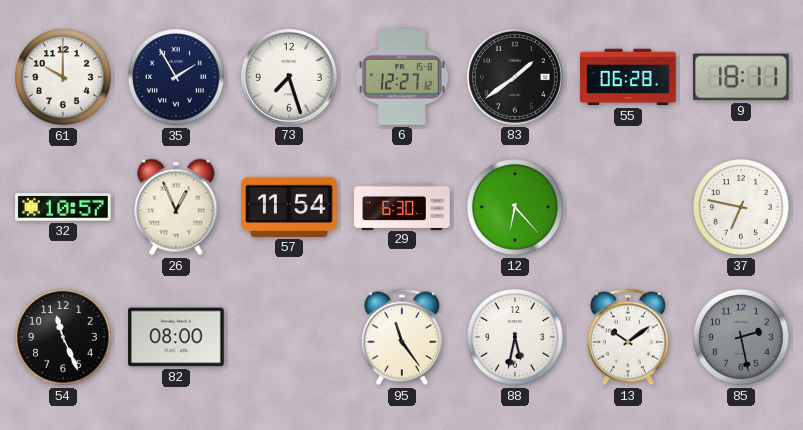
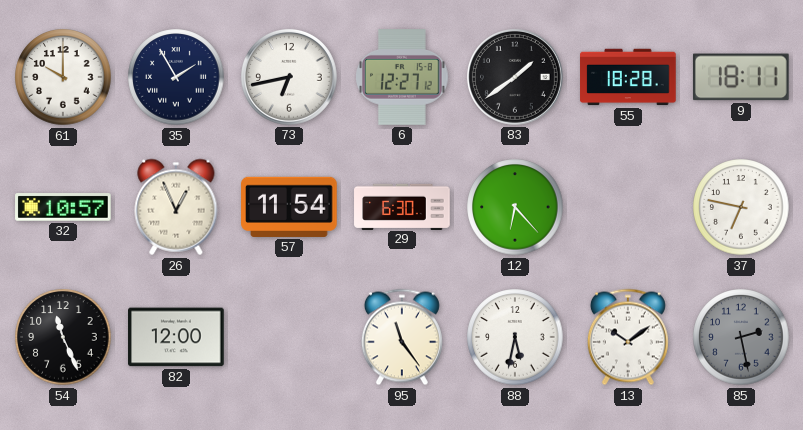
73: 7:27 -> 6:43
55: 06:28 -> 18:28
82: 08:00 -> 12:00
